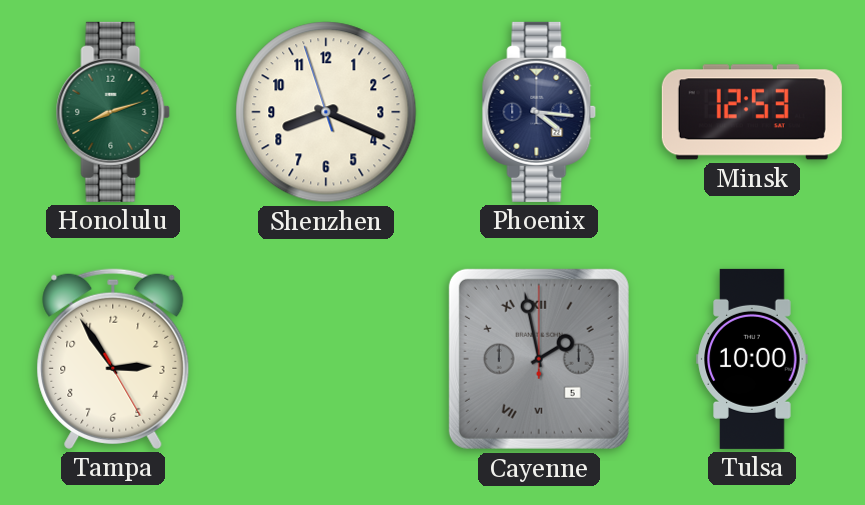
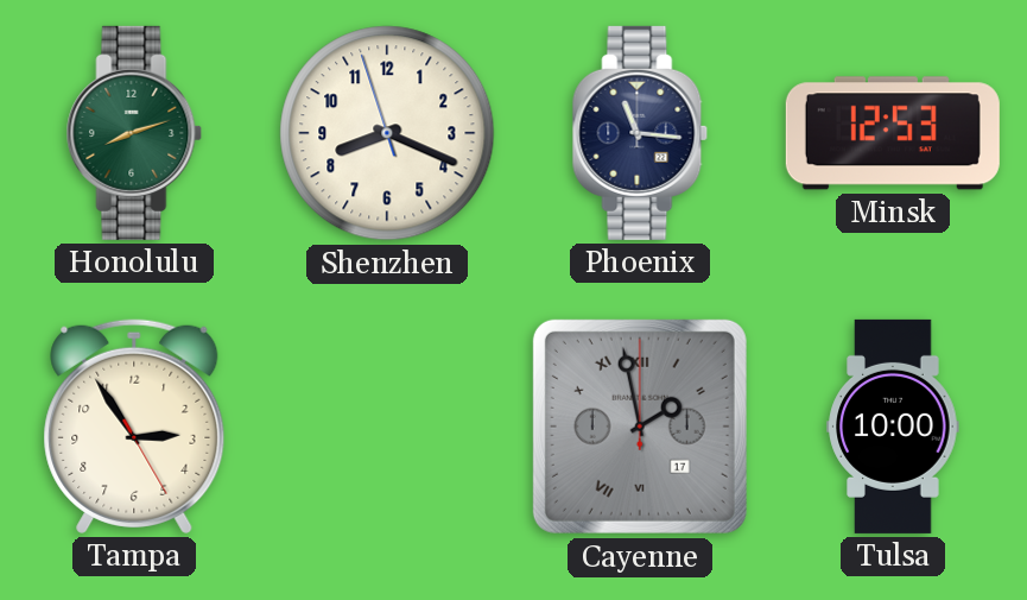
Phoenix: 4:16 -> 11:16
Cayenne date: 5 -> 17
